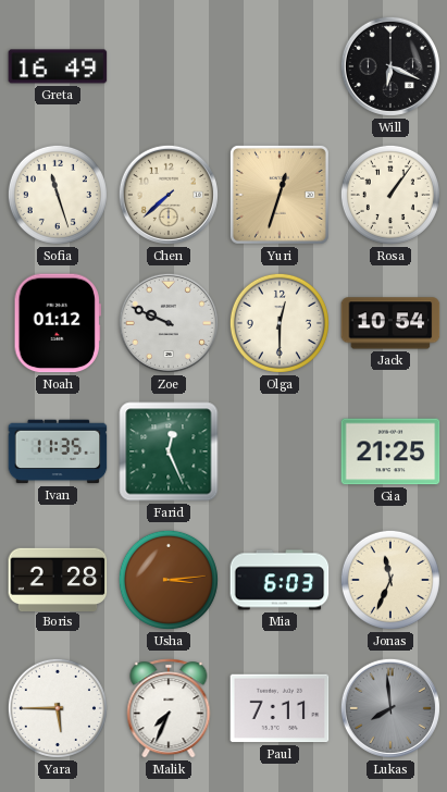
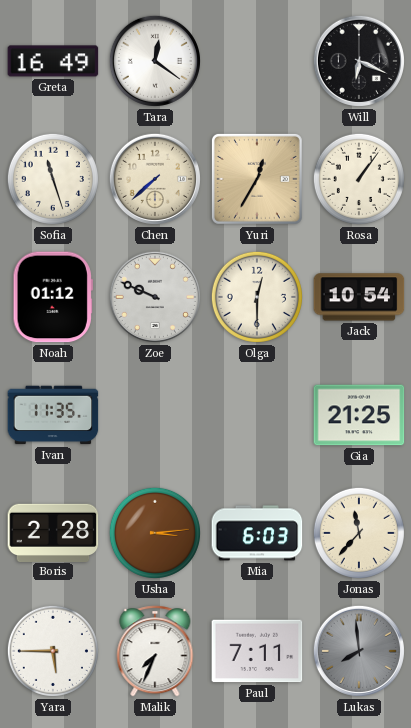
Tara: none -> 12:21
Yuri: 12:33 -> 12:35
Farid: 12:26 -> none
Jonas: 11:34 -> 11:37
